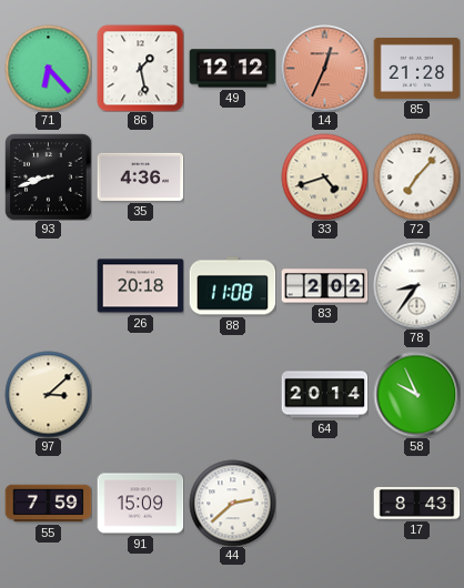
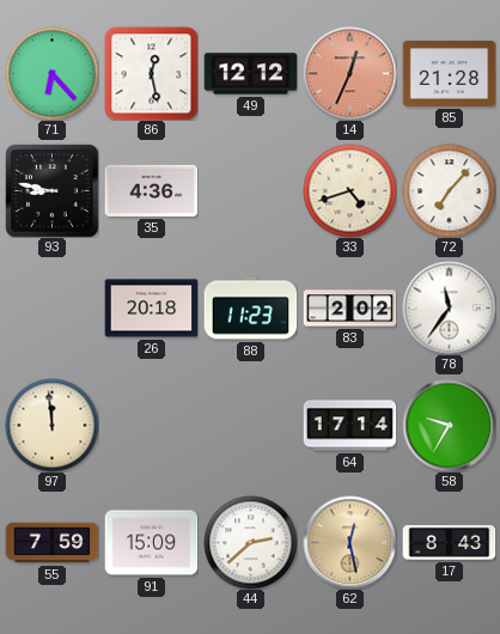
86: 1:28 -> 12:28
93: 8:42 -> 8:47
88: 11:08 -> 11:23
78: 8:36 -> 11:36
97: 3:08 -> 11:59
64: 20:14 -> 17:14
58: 9:56 -> 9:35
62: none -> 12:28
